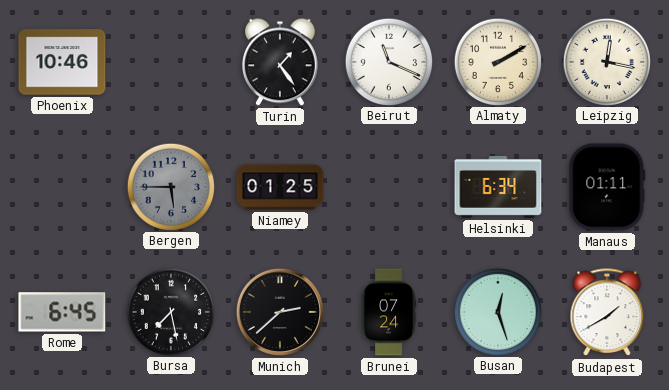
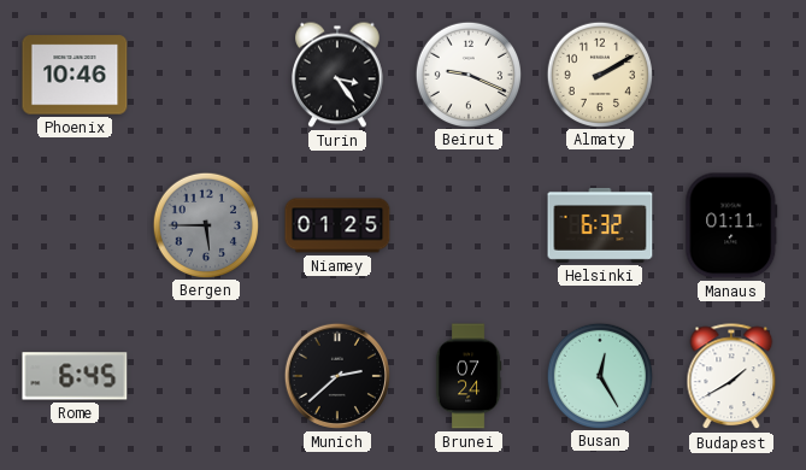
Turin: 1:24 -> 3:24
Beirut: 11:19 -> 9:19
Leipzig: 12:17 -> none
Helsinki: 6:34 -> 6:32
Bursa: 7:28 -> none
Busan: 12:27 -> 12:25
